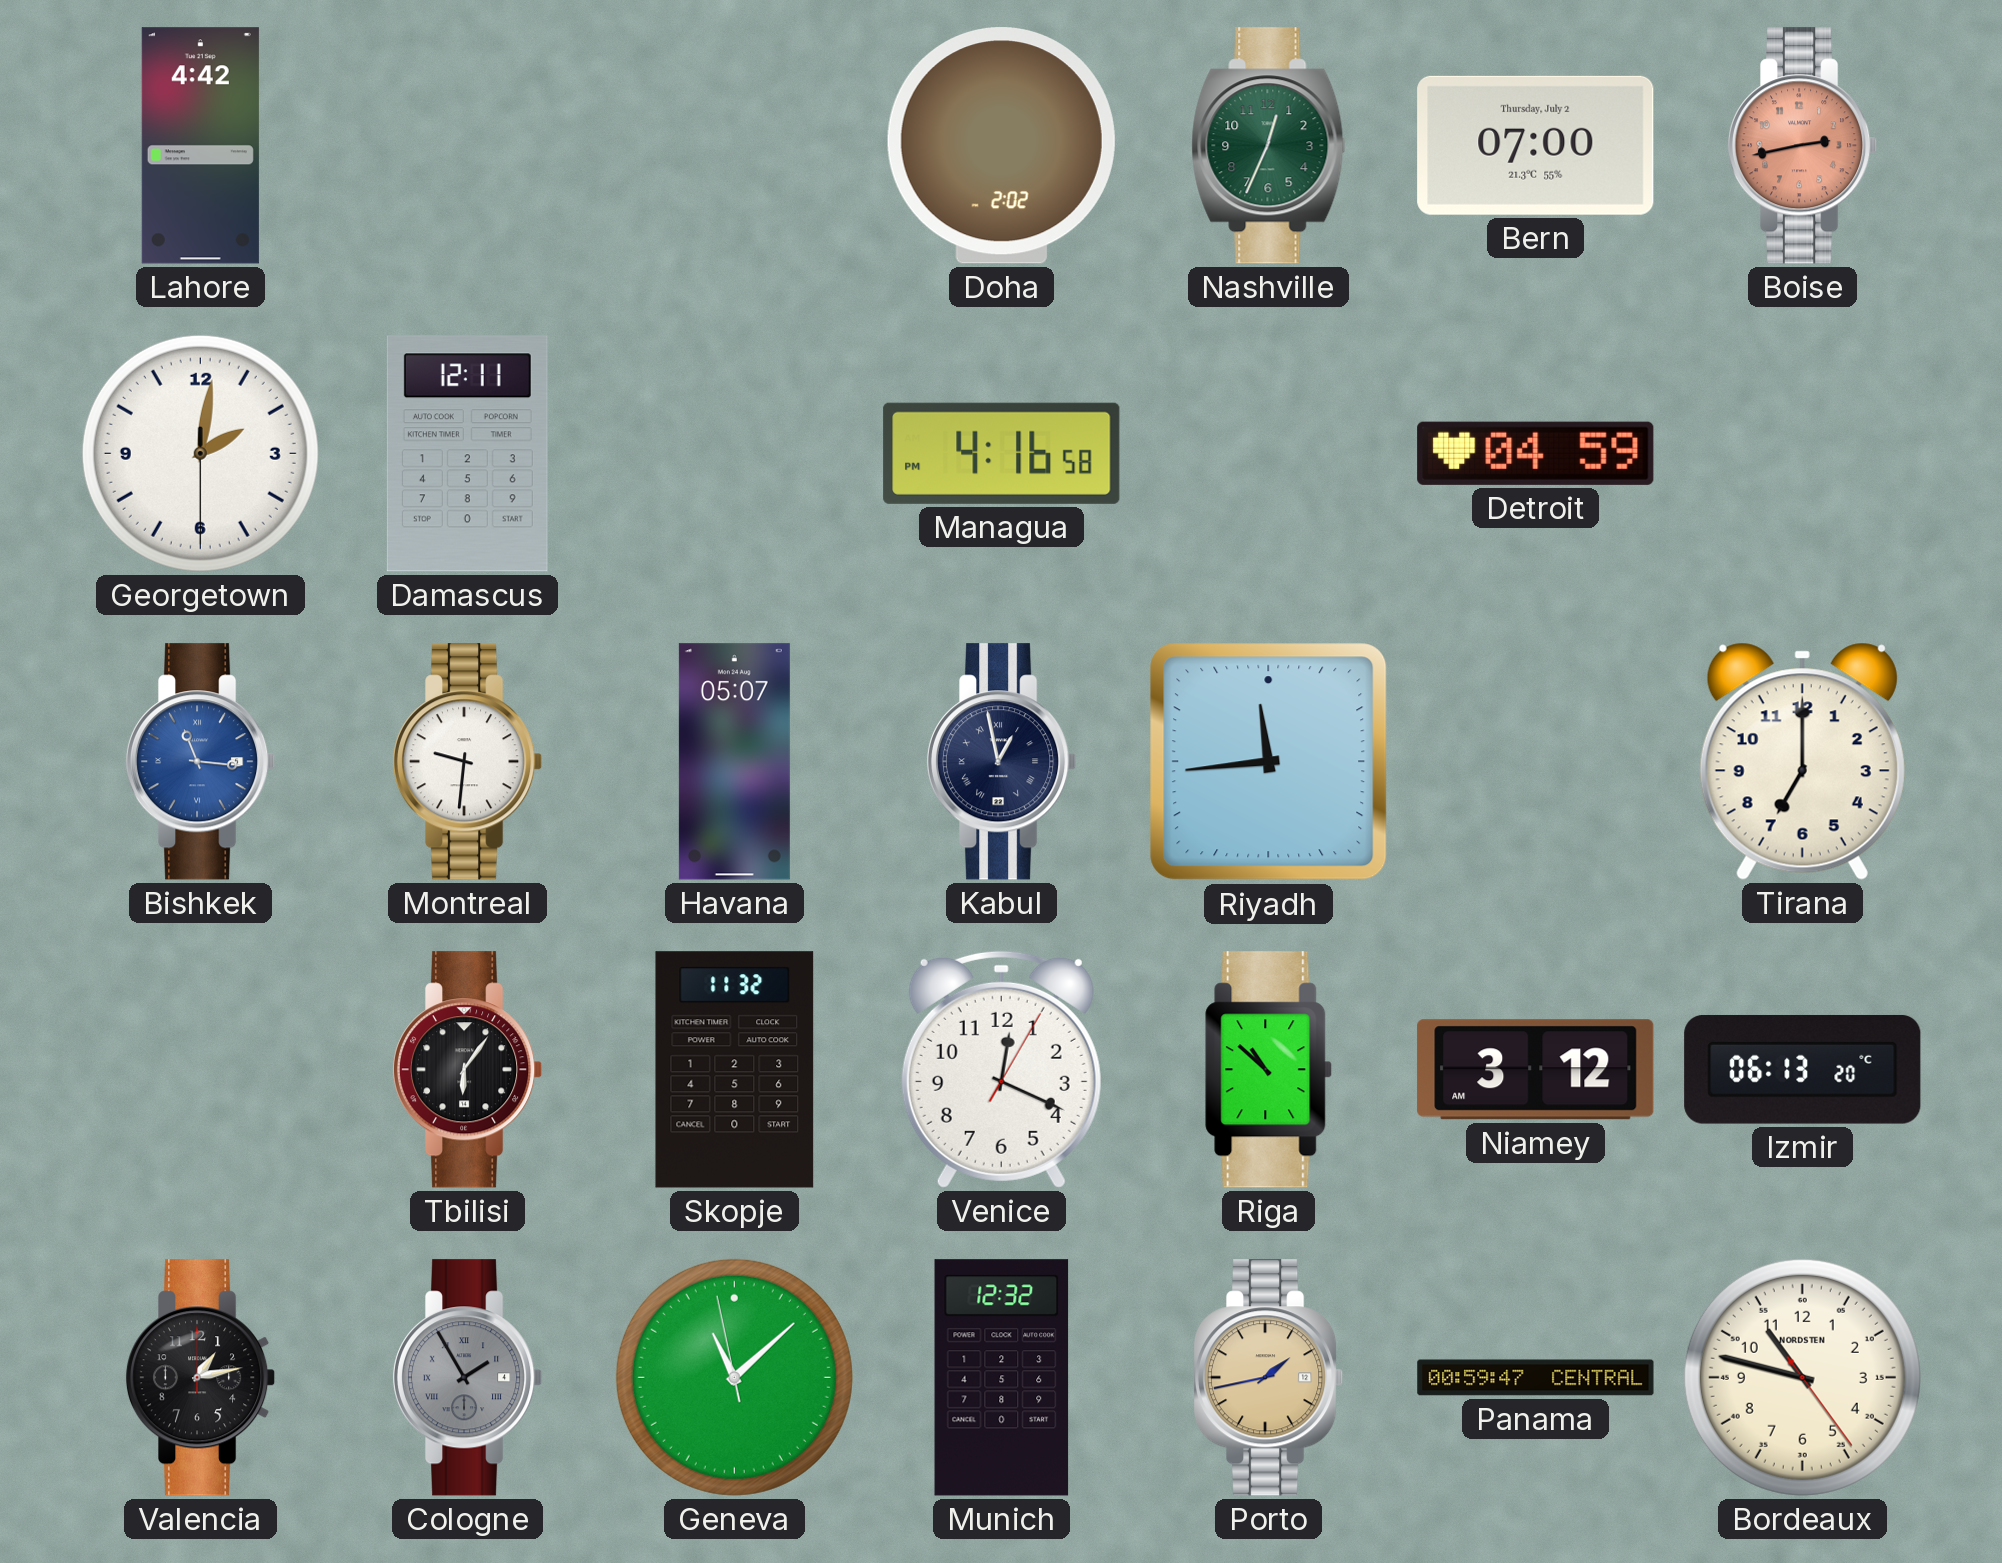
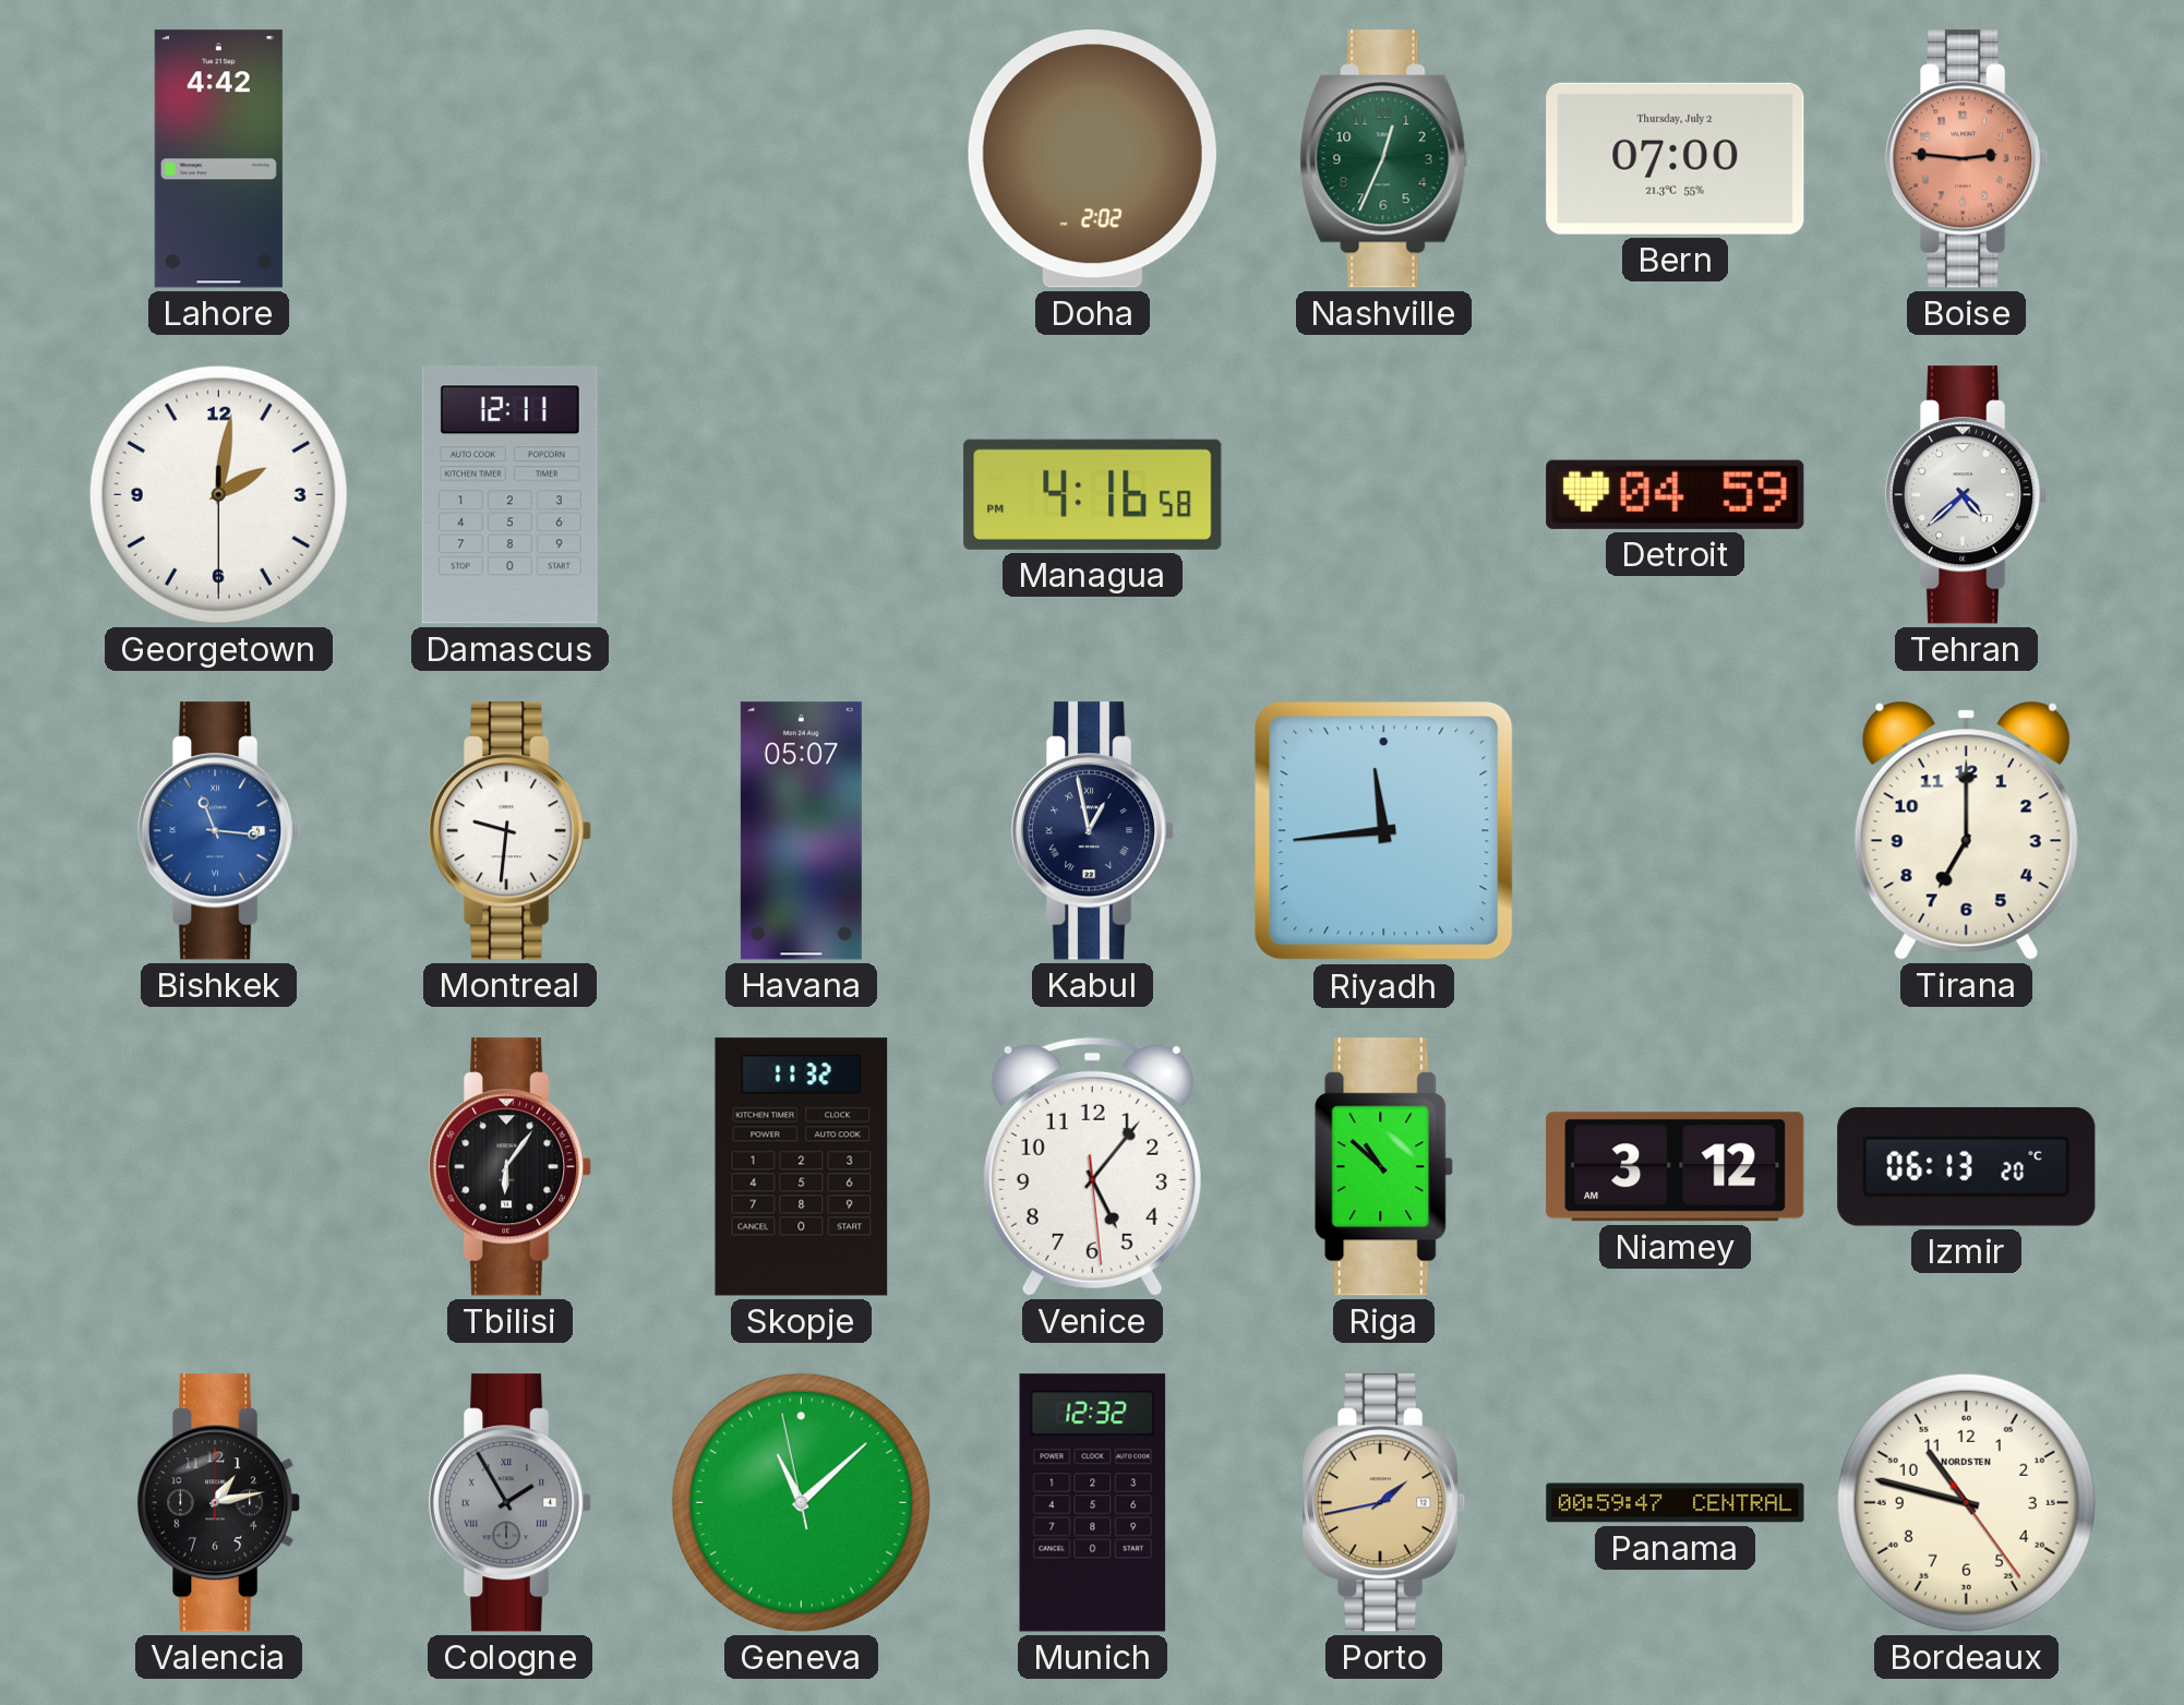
Boise: 2:43 -> 2:46
Tehran: none -> 4:38
Venice: 12:19 -> 5:06
